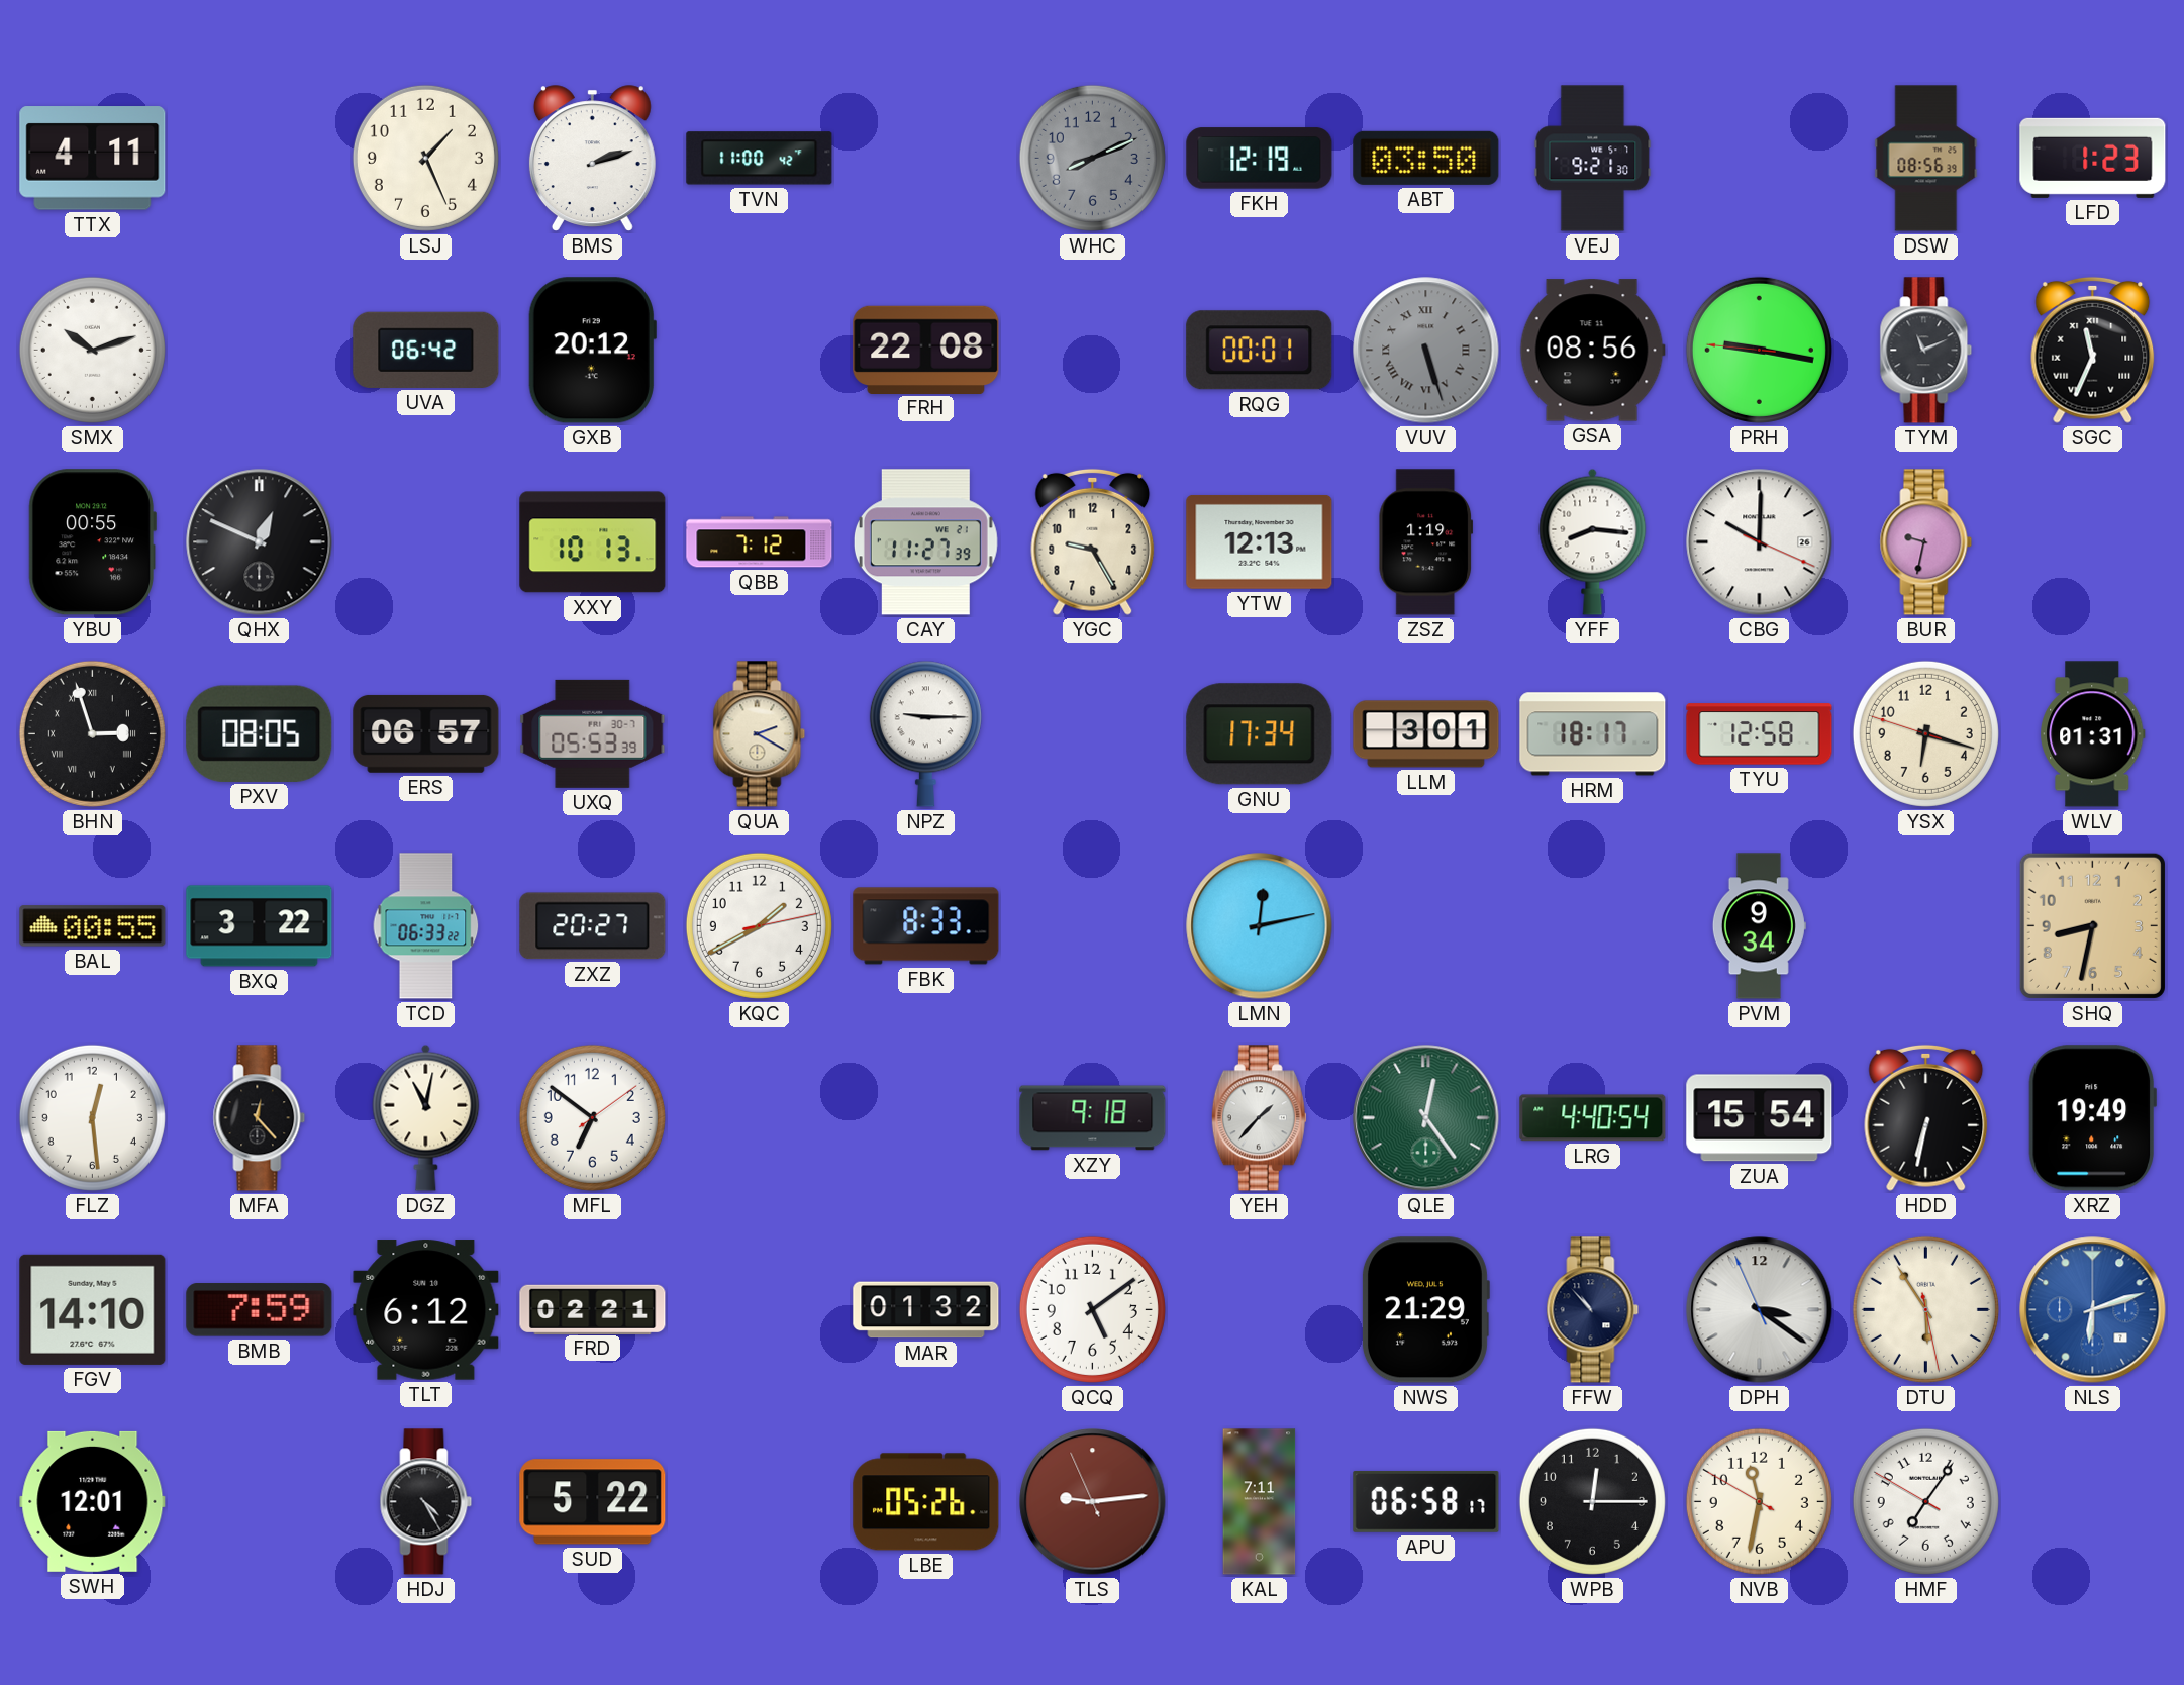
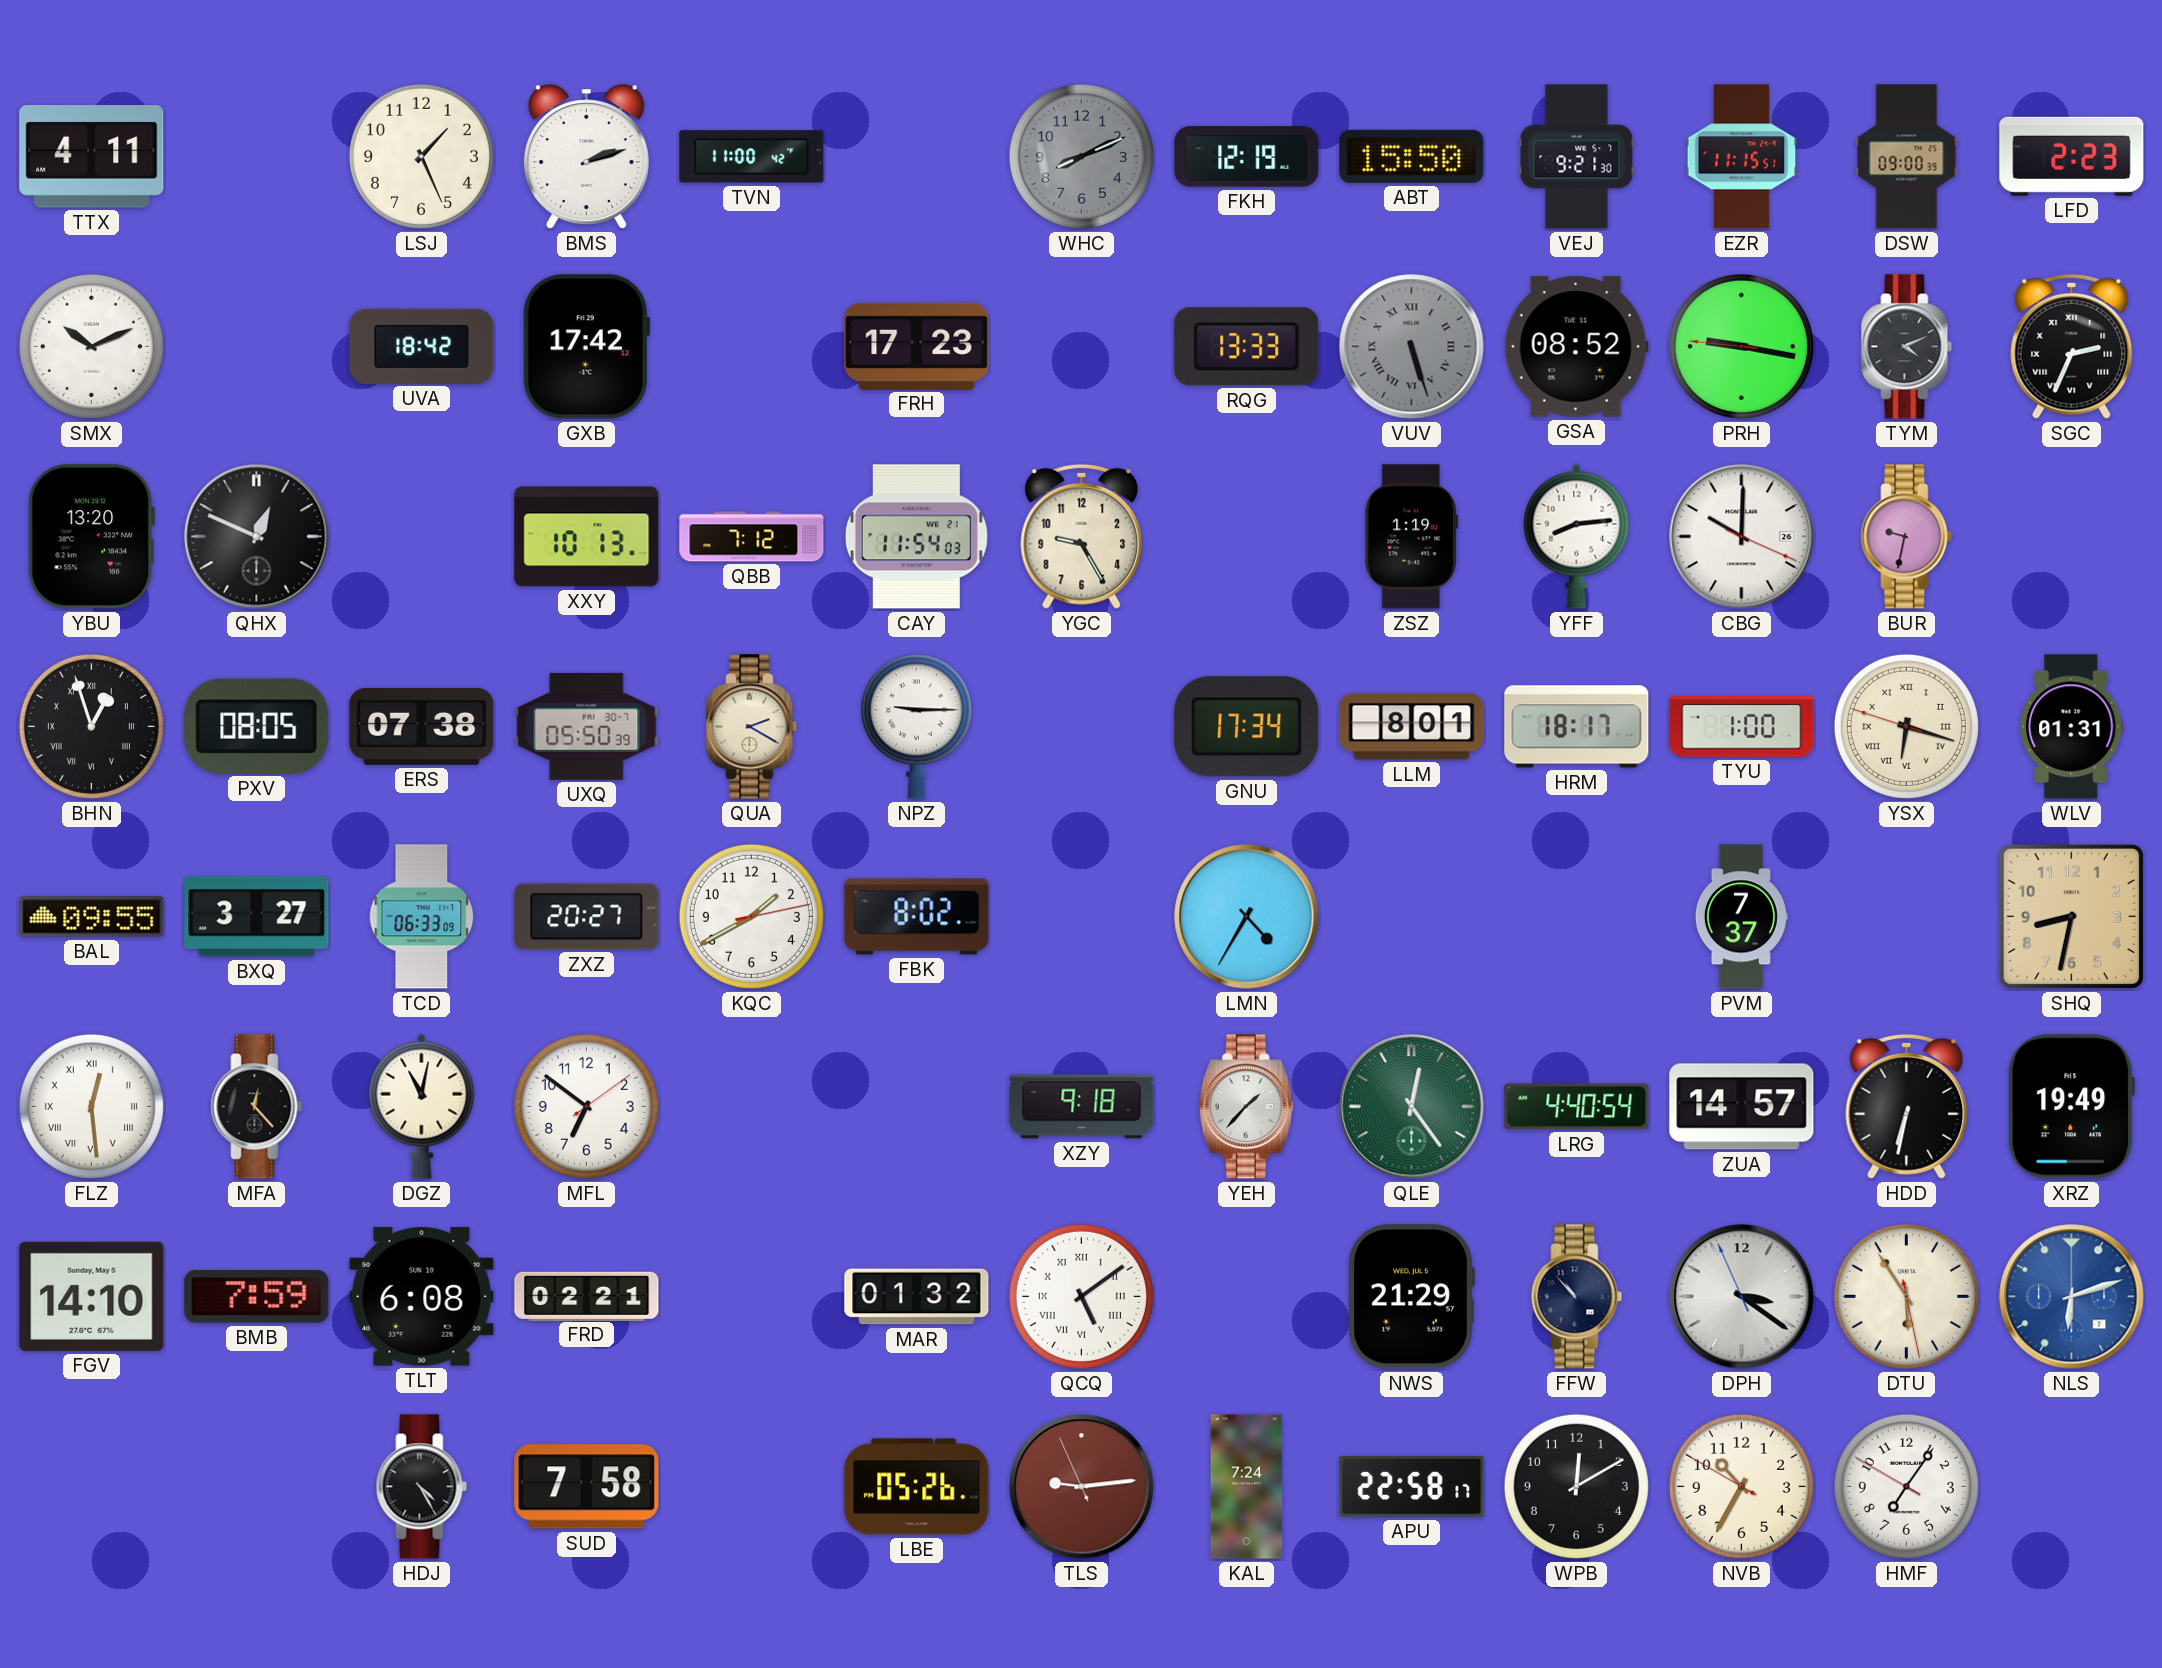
ABT: 03:50 -> 15:50
EZR: none -> 11:15
DSW: 08:56 -> 09:00
LFD: 1:23 -> 2:23
SMX: 10:12 -> 10:11
UVA: 06:42 -> 18:42
GXB: 20:12 -> 17:42
FRH: 22:08 -> 17:23
RQG: 00:01 -> 13:33
GSA: 08:56 -> 08:52
TYM: 11:11 -> 4:11
SGC: 11:34 -> 2:34
YBU: 00:55 -> 13:20
CAY: 11:27 -> 11:54
YTW: 12:13 -> none
YFF: 8:16 -> 8:14
BHN: 2:57 -> 12:57
ERS: 06:57 -> 07:38
UXQ: 05:53 -> 05:50
LLM: 3:01 -> 8:01
TYU: 12:58 -> 1:00
YSX numerals: Arabic -> Roman
BAL: 00:55 -> 09:55
BXQ: 3:22 -> 3:27
TCD: 06:33:22 -> 06:33:09
FBK: 8:33 -> 8:02
LMN: 12:13 -> 4:35
PVM: 9:34 -> 7:37
FLZ numerals: Arabic -> Roman
ZUA: 15:54 -> 14:57
TLT: 6:12 -> 6:08
QCQ numerals: Arabic -> Roman
SWH: 12:01 -> none
SUD: 5:22 -> 7:58
KAL: 7:11 -> 7:24
APU: 06:58 -> 22:58
WPB: 12:15 -> 12:10
NVB: 11:31 -> 10:34
